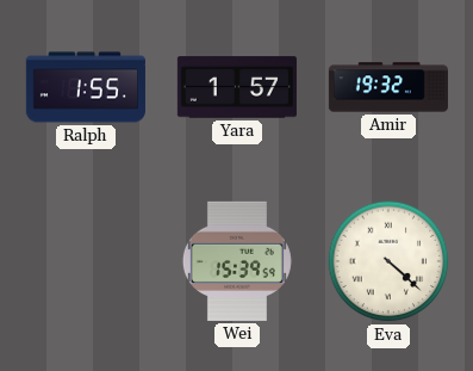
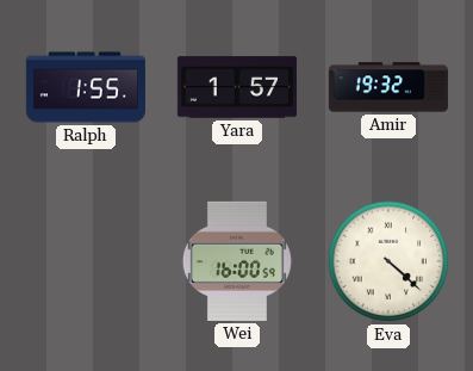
Wei: 15:39 -> 16:00
